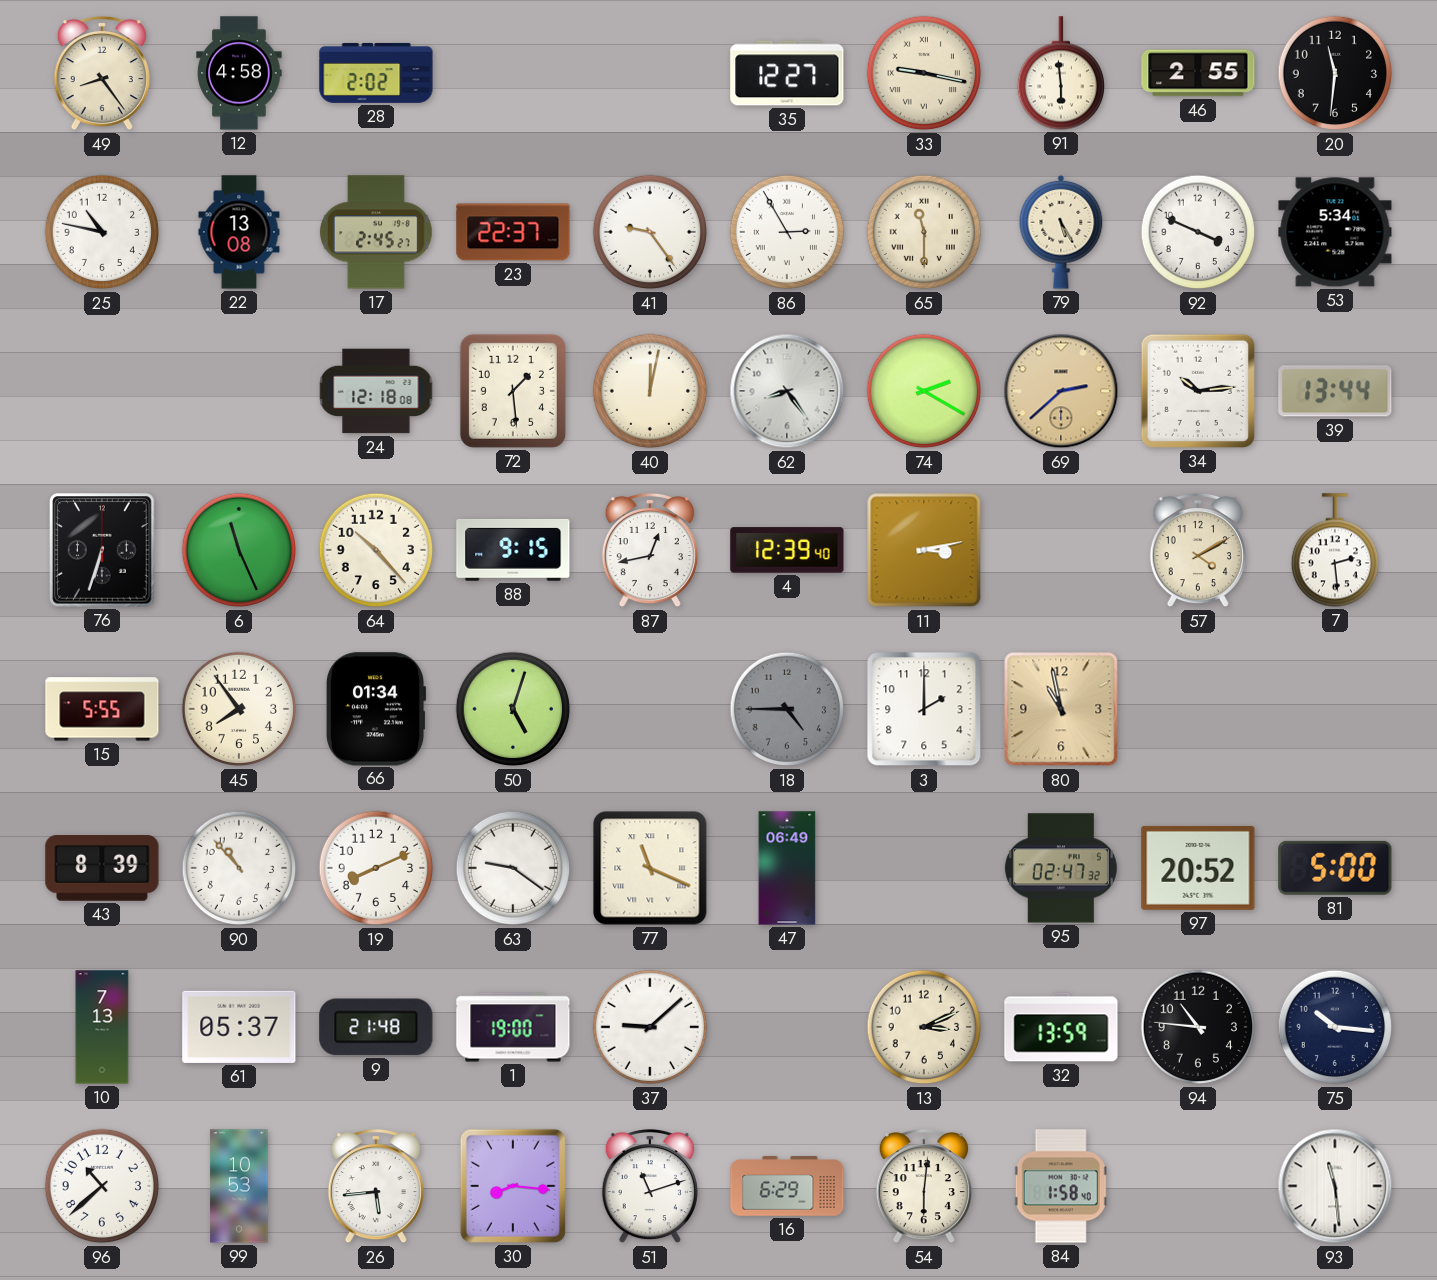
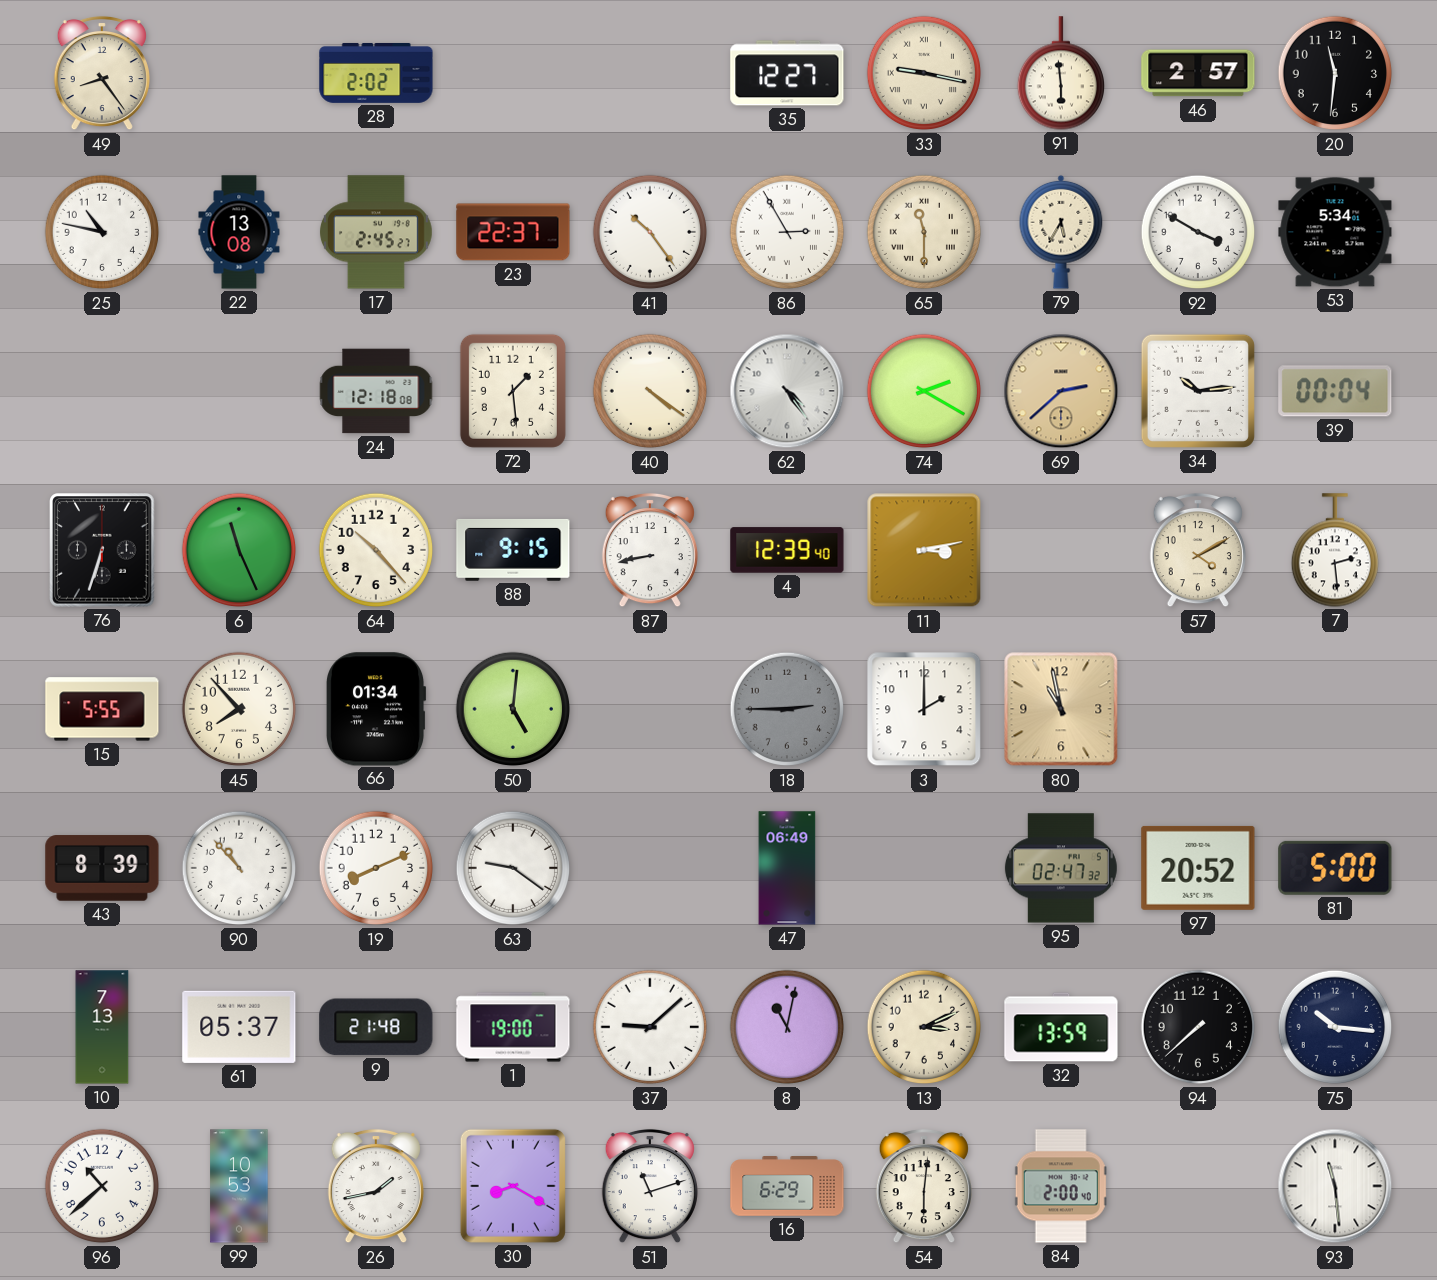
12: 4:58 -> none
46: 2:55 -> 2:57
41: 9:24 -> 10:24
79: 5:25 -> 5:35
92: 3:49 -> 3:50
40: 12:02 -> 4:21
62: 8:24 -> 4:24
39: 13:44 -> 00:04
87: 12:43 -> 8:43
45: 7:54 -> 7:53
50: 5:03 -> 5:01
18: 4:45 -> 2:45
77: 11:19 -> none
8: none -> 11:02
94: 10:46 -> 7:38
26: 5:44 -> 1:43
30: 8:16 -> 8:20
84: 1:58 -> 2:00
